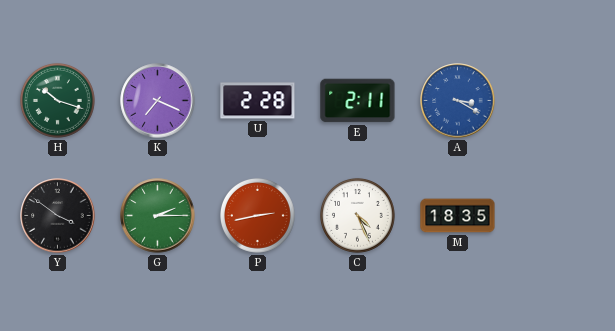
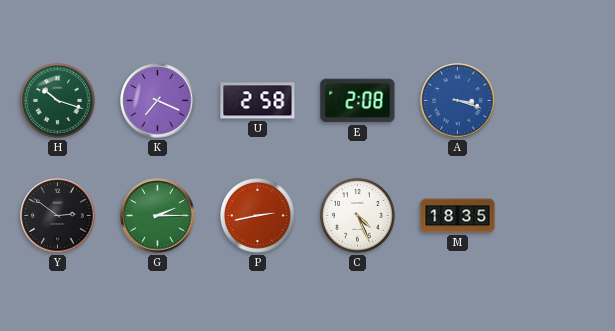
U: 2:28 -> 2:58
E: 2:11 -> 2:08
A: 3:20 -> 3:18
Y: 3:51 -> 2:51
